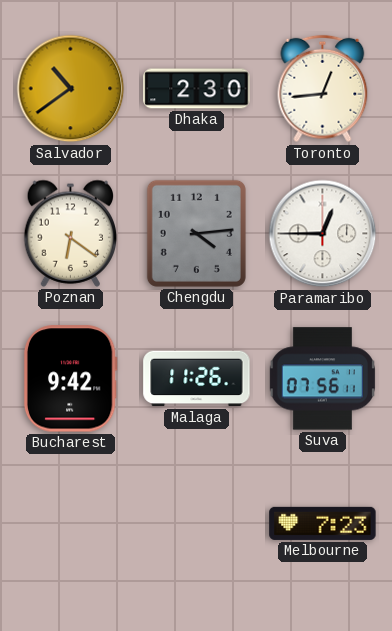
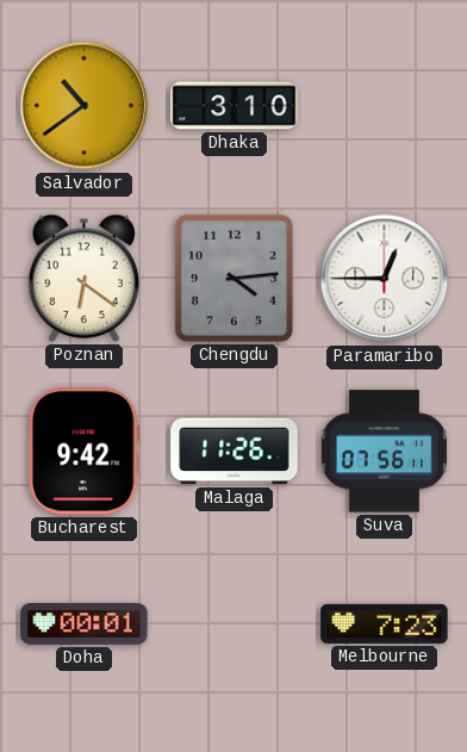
Dhaka: 2:30 -> 3:10
Toronto: 12:44 -> none
Doha: none -> 00:01
